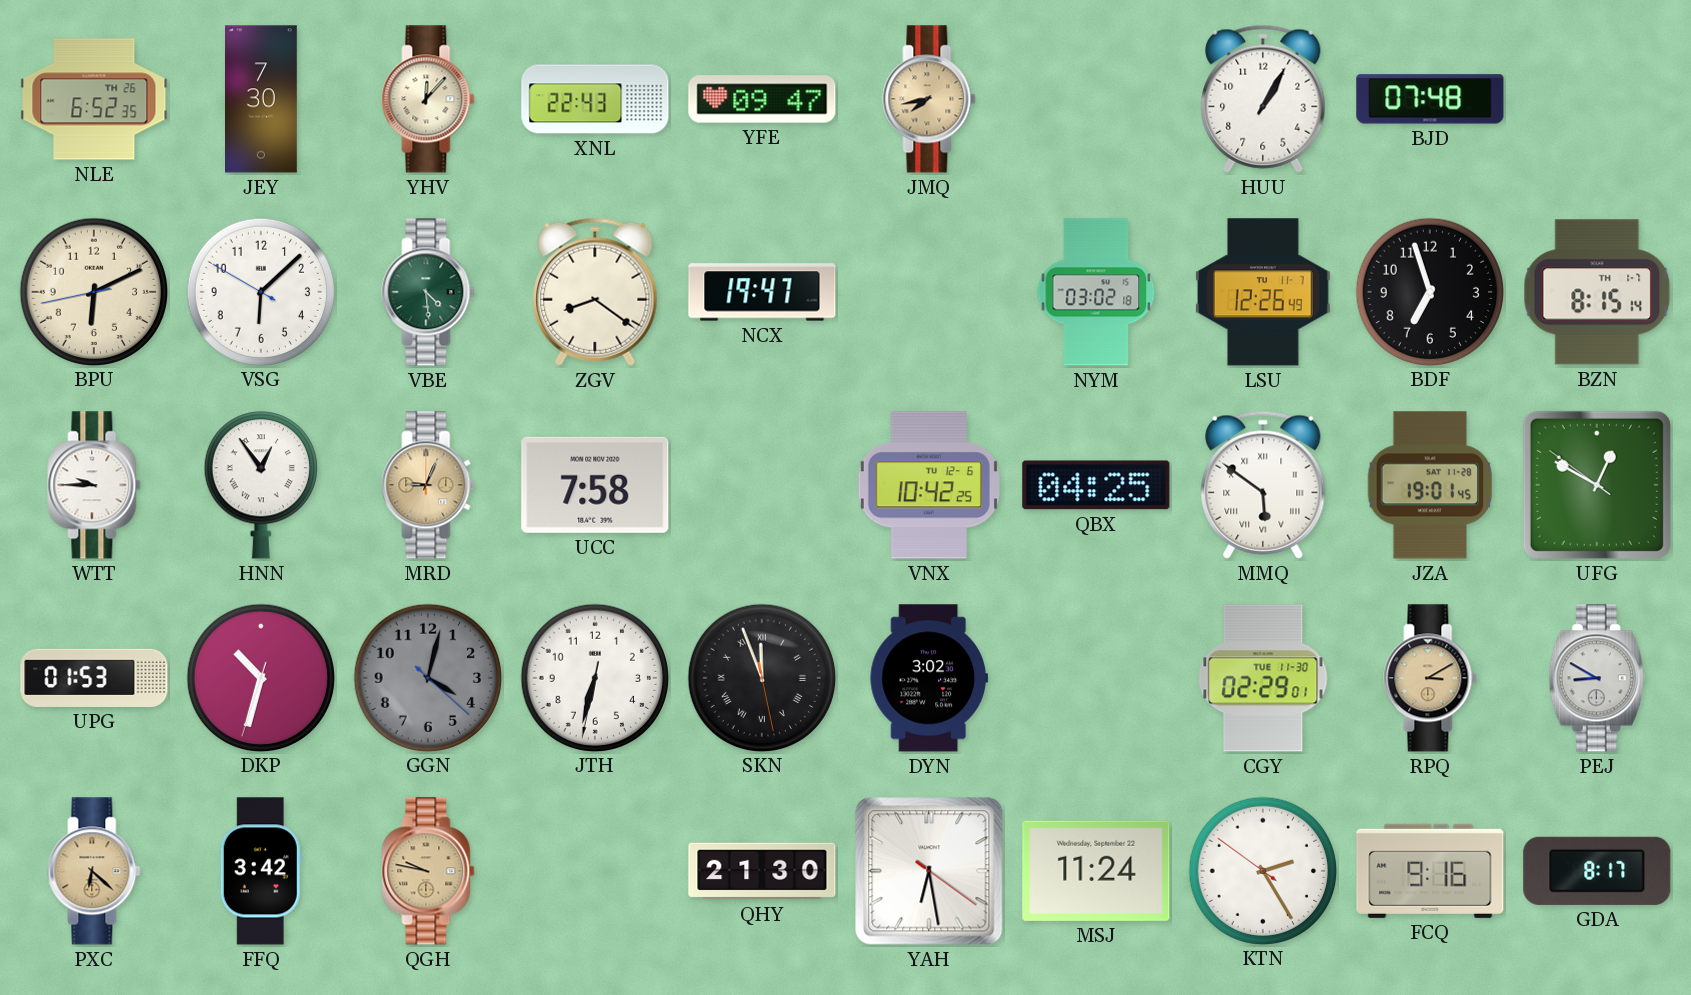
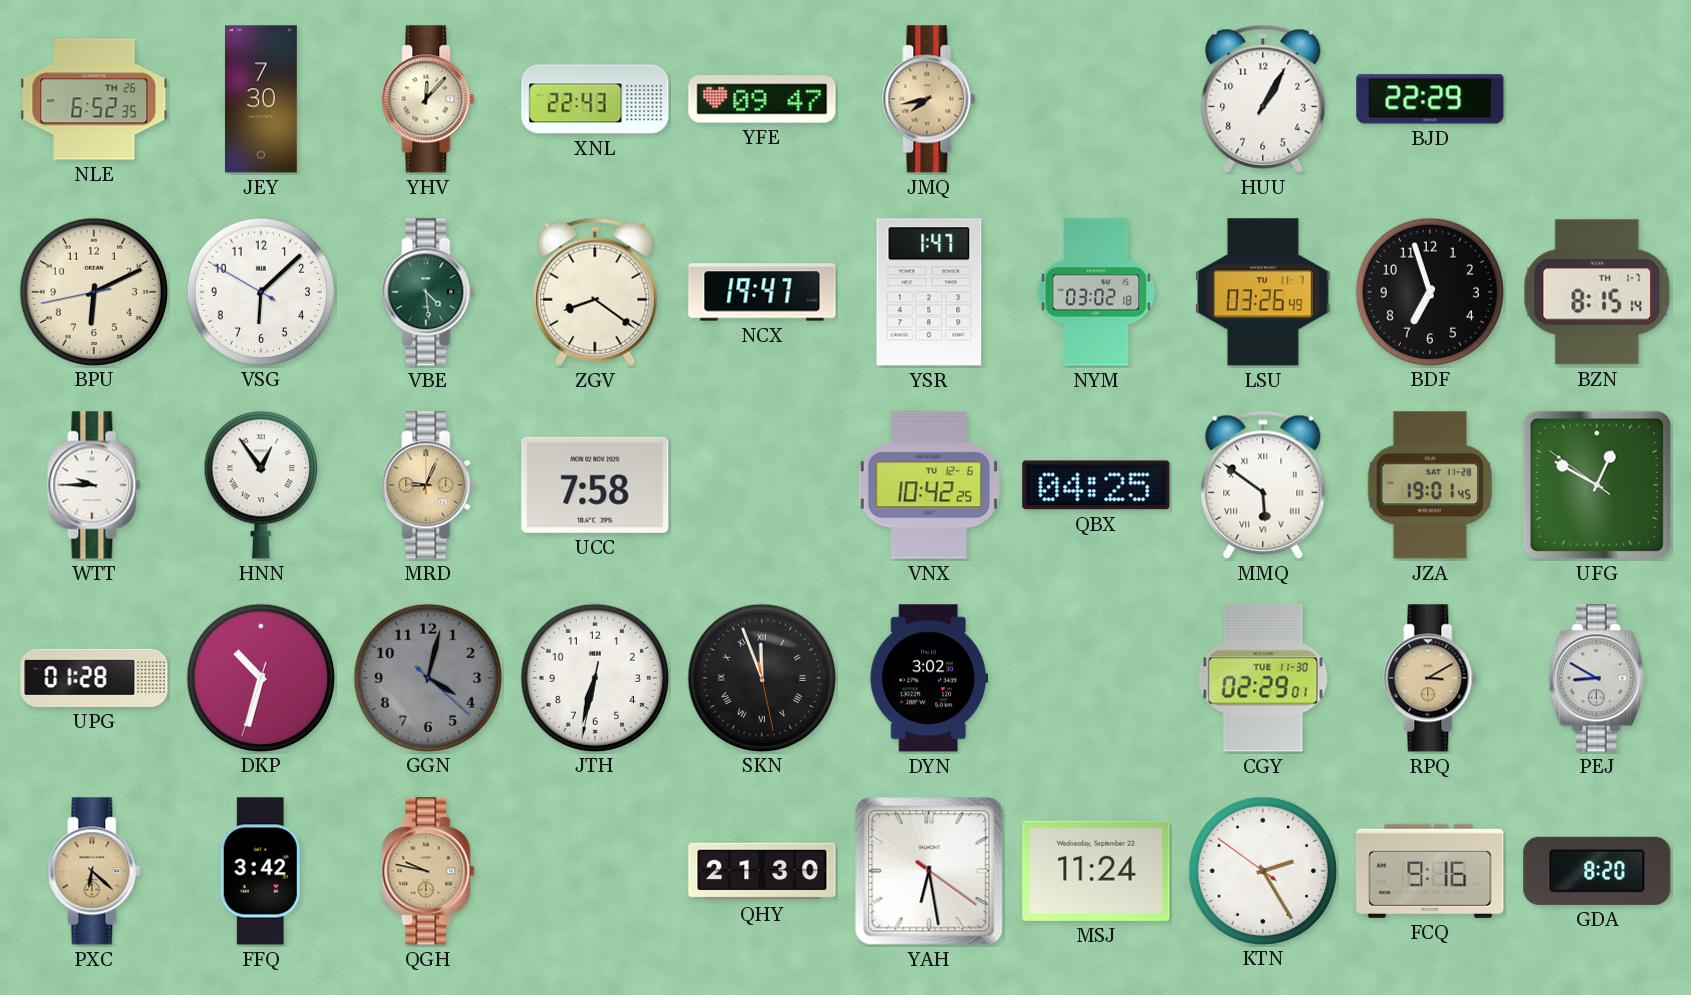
BJD: 07:48 -> 22:29
YSR: none -> 1:47
LSU: 12:26 -> 03:26
UPG: 01:53 -> 01:28
GDA: 8:17 -> 8:20
